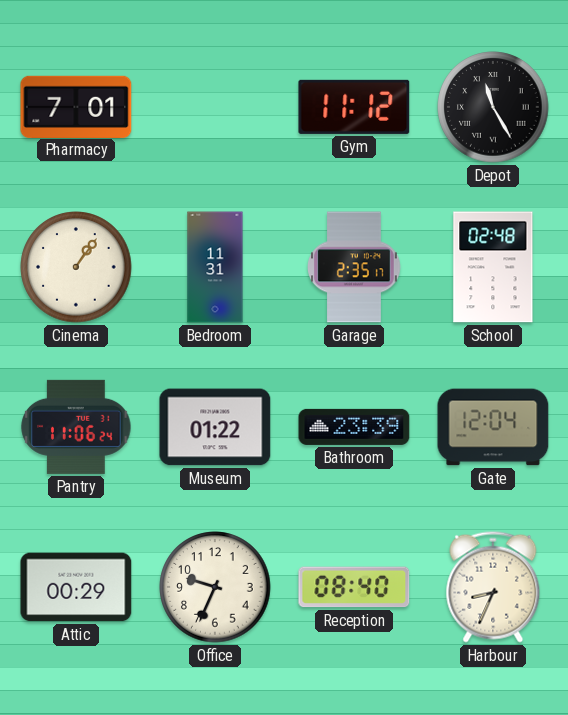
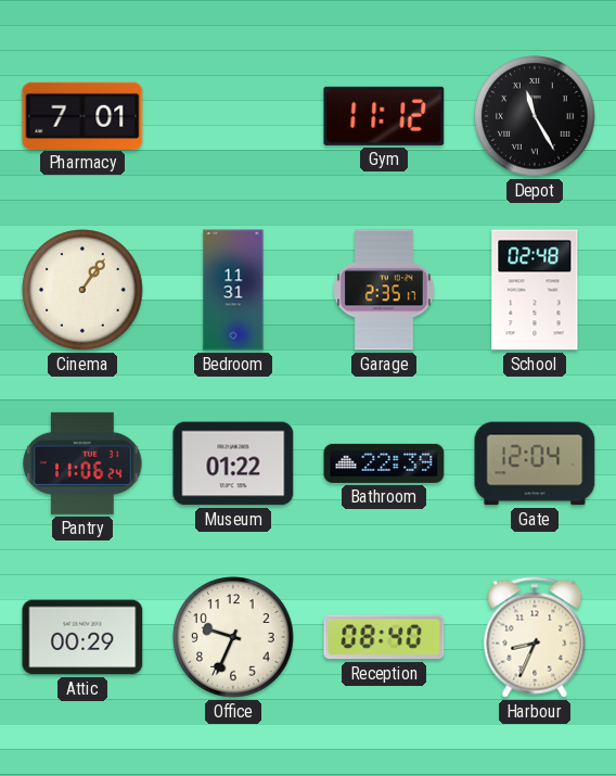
Bathroom: 23:39 -> 22:39
